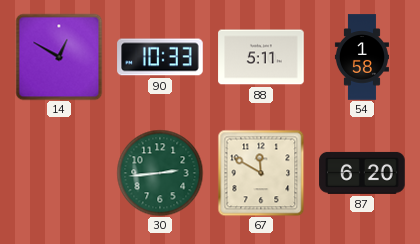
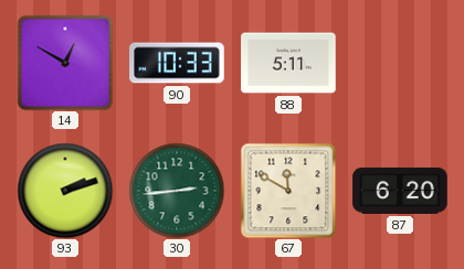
54: 1:58 -> none
93: none -> 2:12
